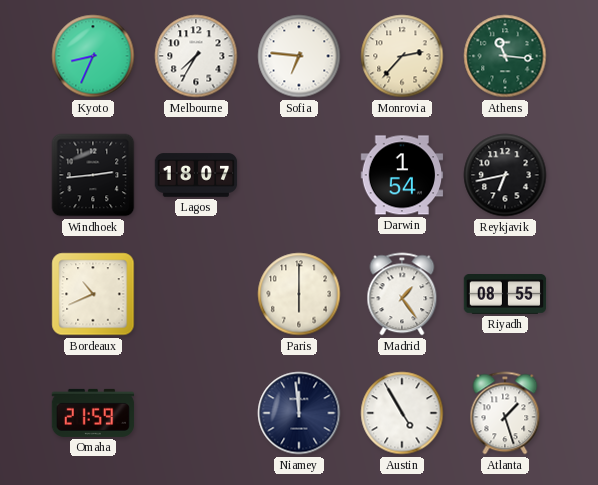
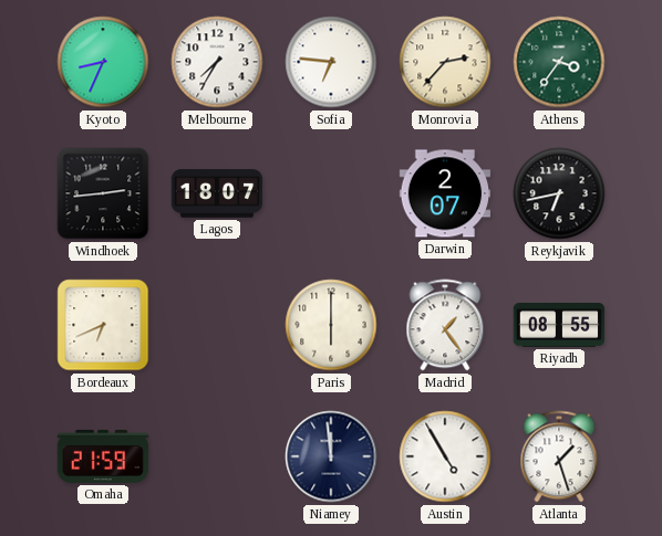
Athens: 11:16 -> 3:36
Darwin: 1:54 -> 2:07
Bordeaux: 10:41 -> 6:41
